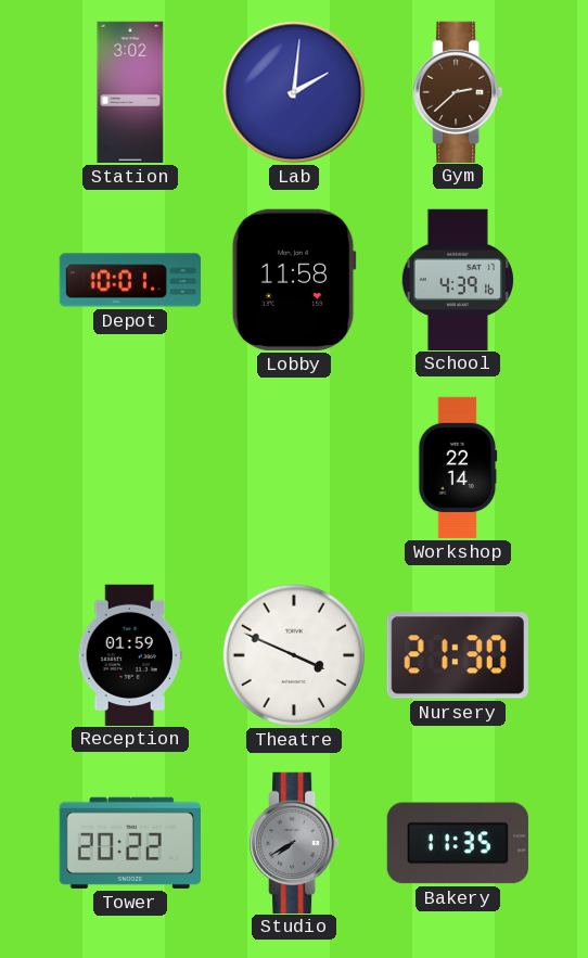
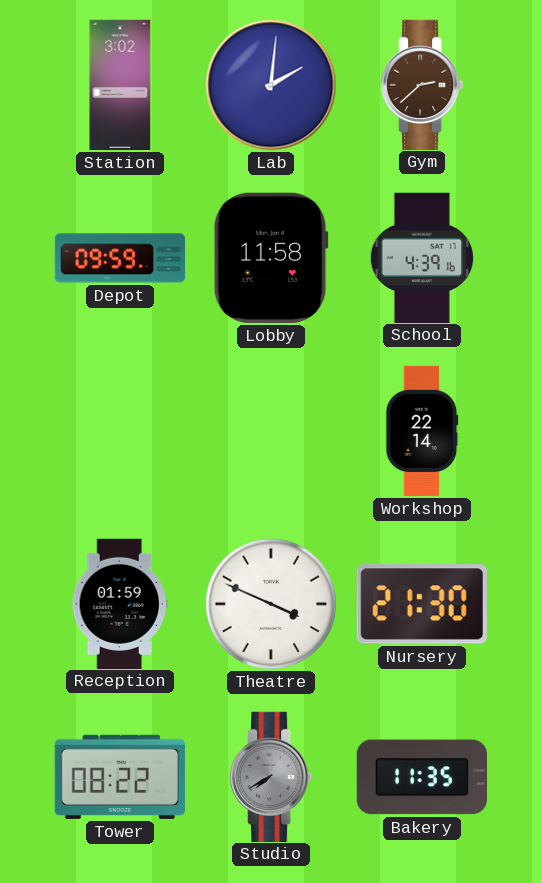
Depot: 10:01 -> 09:59
Tower: 20:22 -> 08:22
